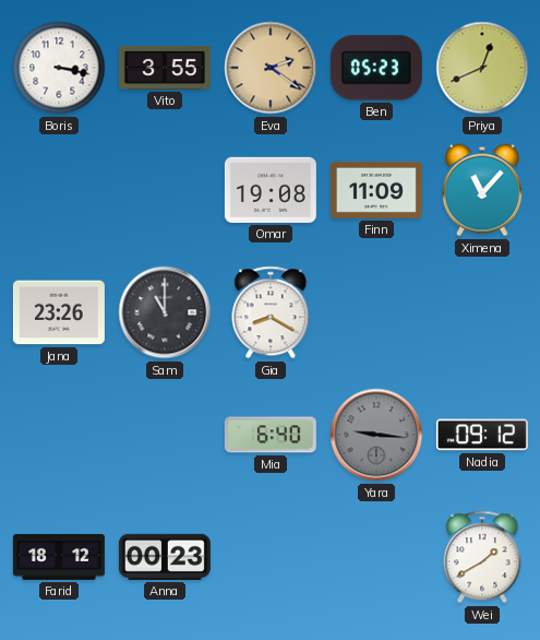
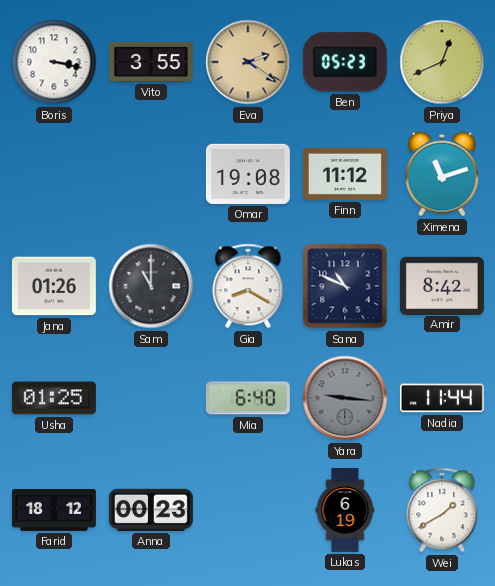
Finn: 11:09 -> 11:12
Ximena: 11:07 -> 11:12
Jana: 23:26 -> 01:26
Sana: none -> 10:49
Amir: none -> 8:42
Usha: none -> 01:25
Nadia: 09:12 -> 11:44
Lukas: none -> 6:19
